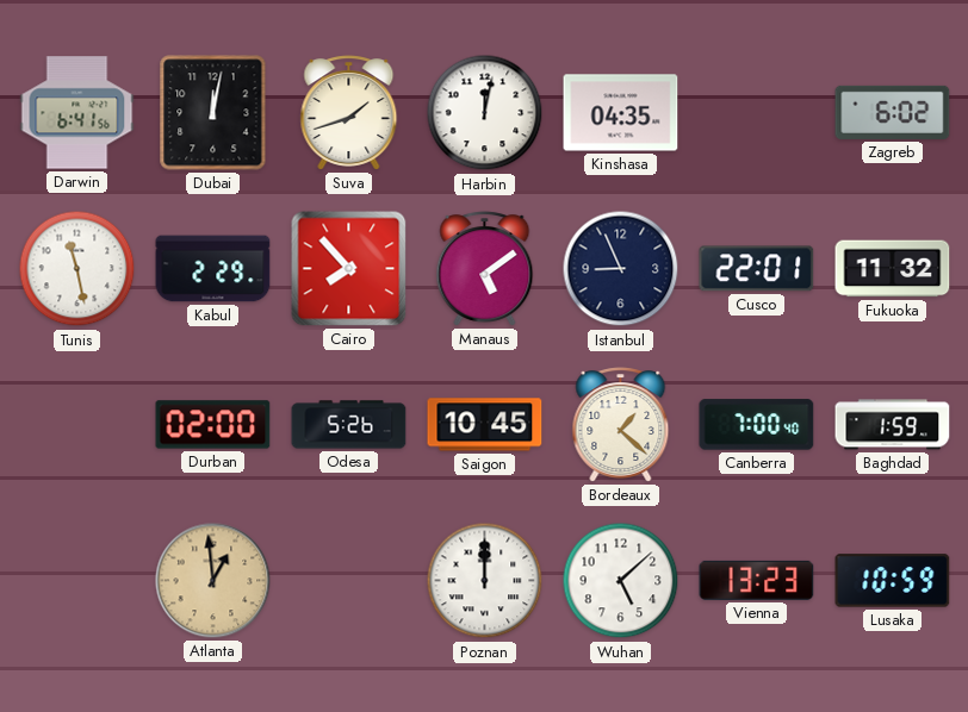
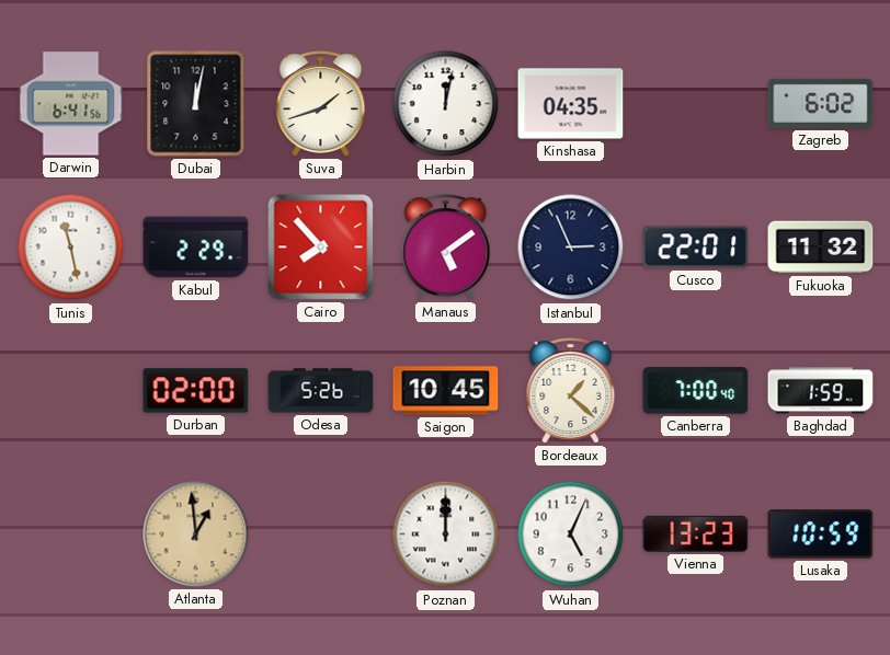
Istanbul: 8:56 -> 2:56
Wuhan: 5:08 -> 5:04
